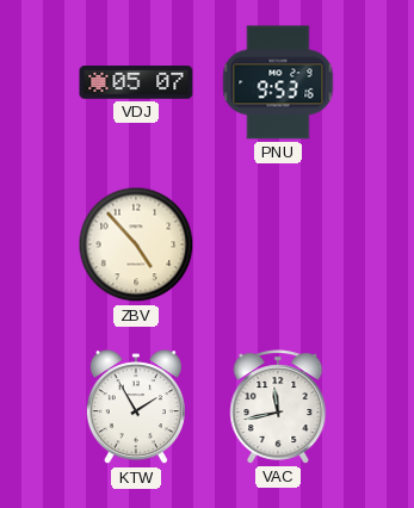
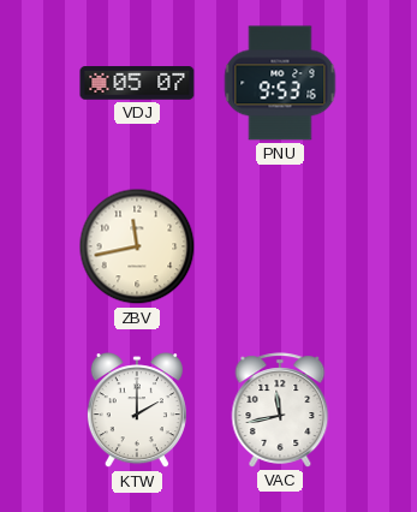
ZBV: 4:53 -> 11:43
KTW: 1:55 -> 2:00
